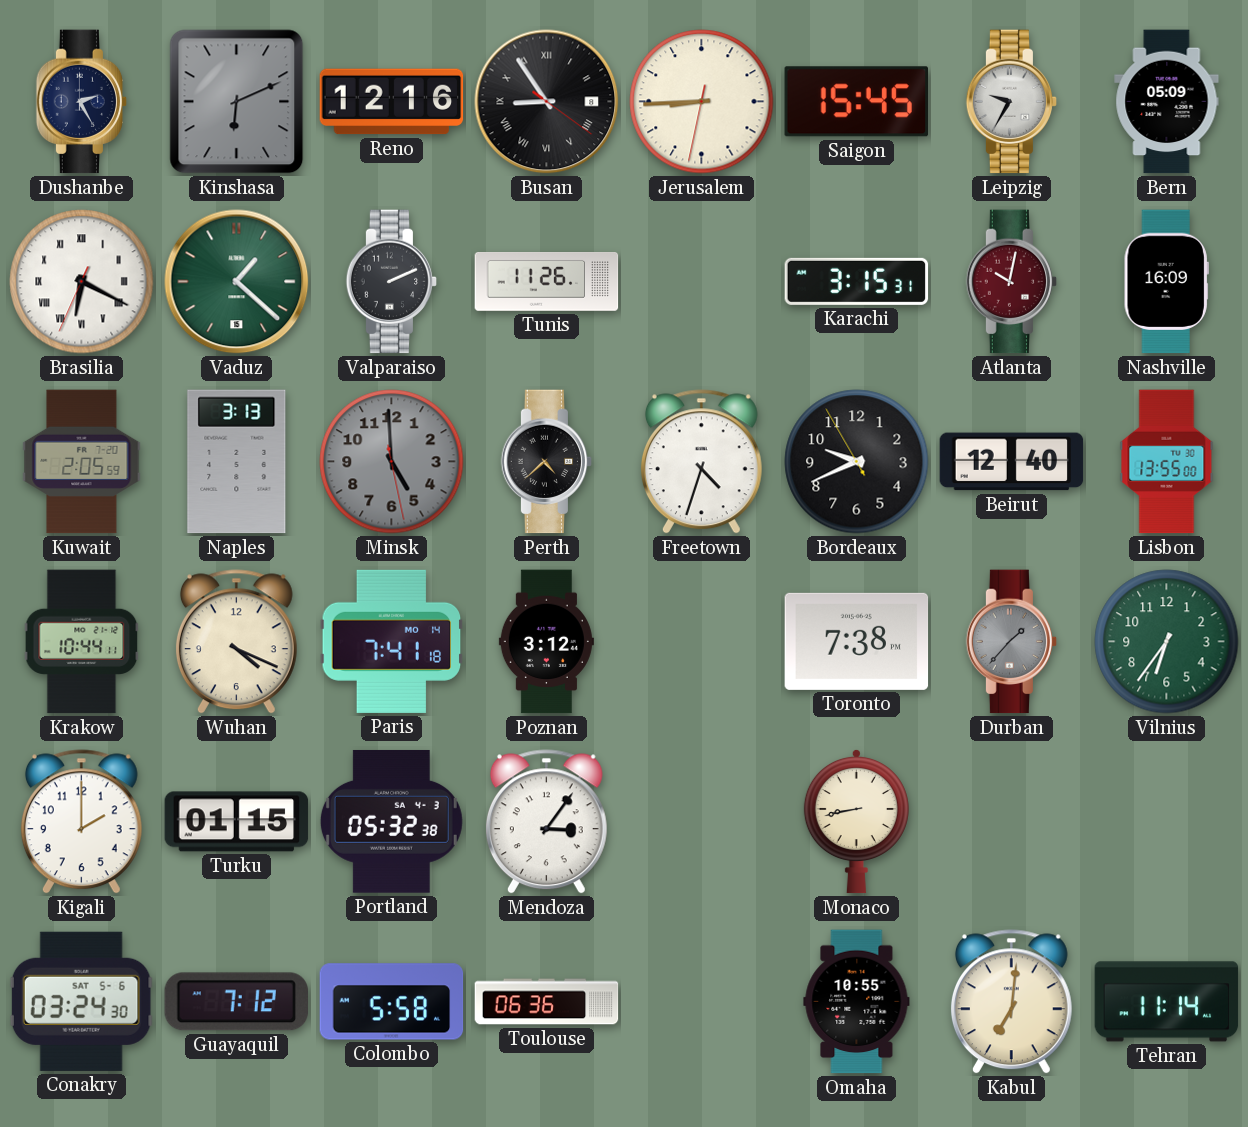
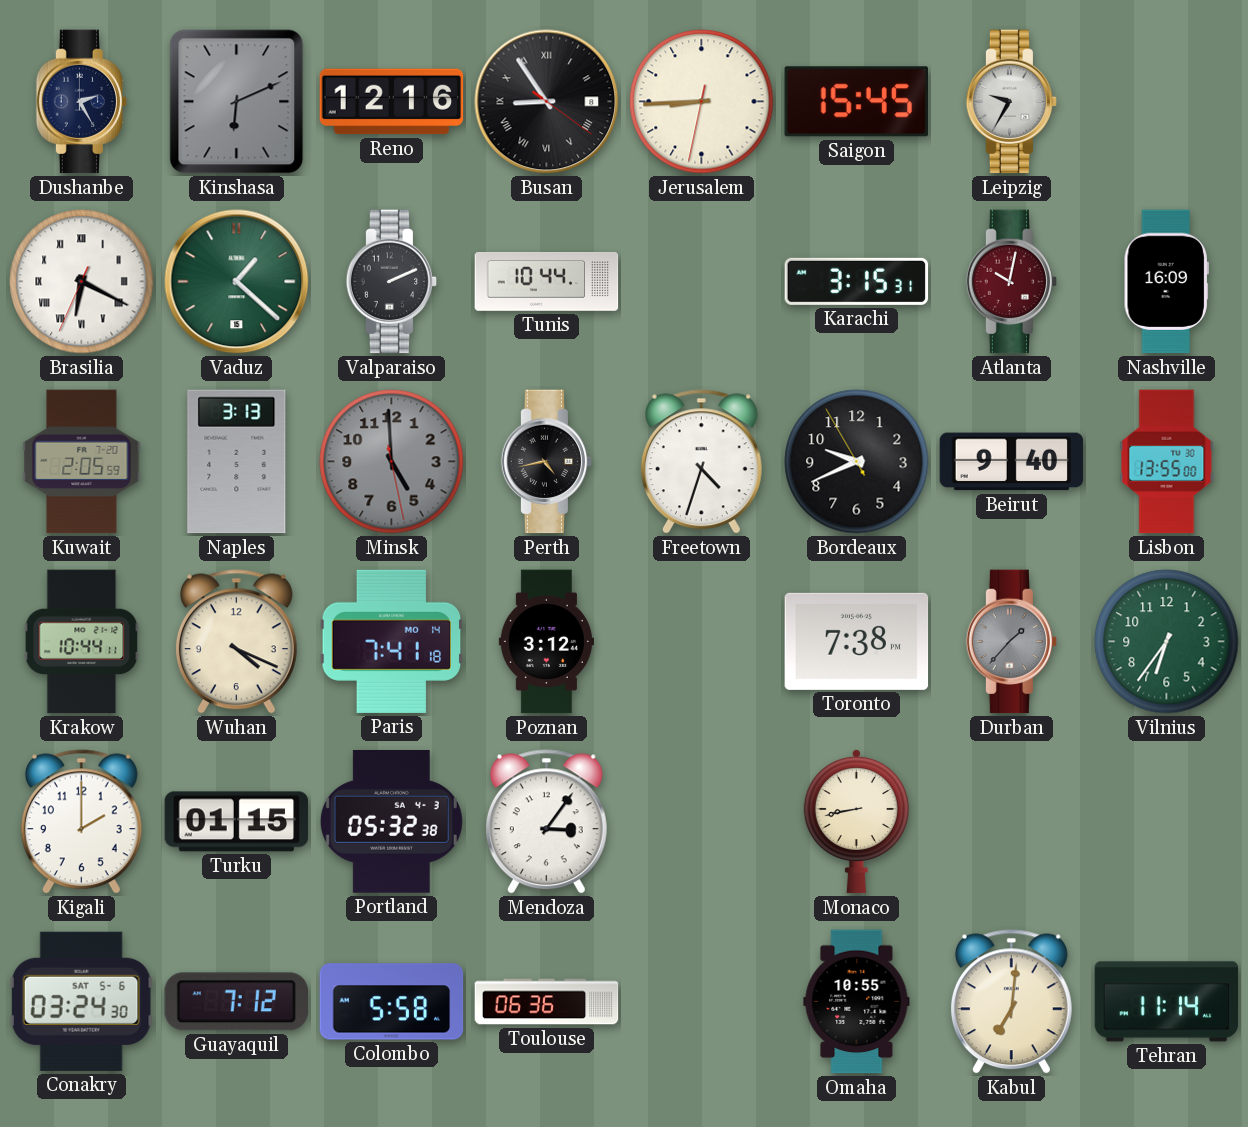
Bern: 05:09 -> none
Tunis: 11:26 -> 10:44
Perth: 4:38 -> 4:43
Beirut: 12:40 -> 9:40
